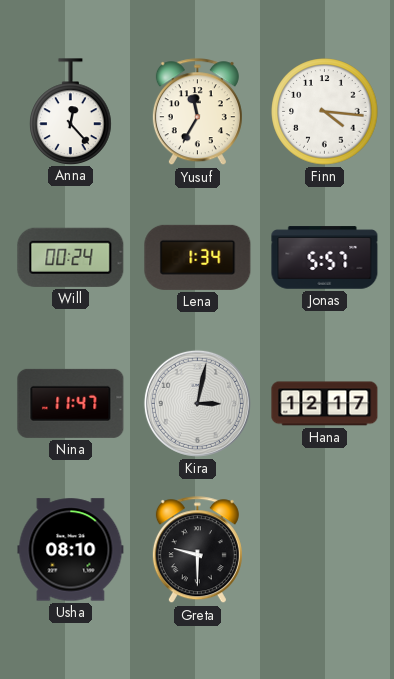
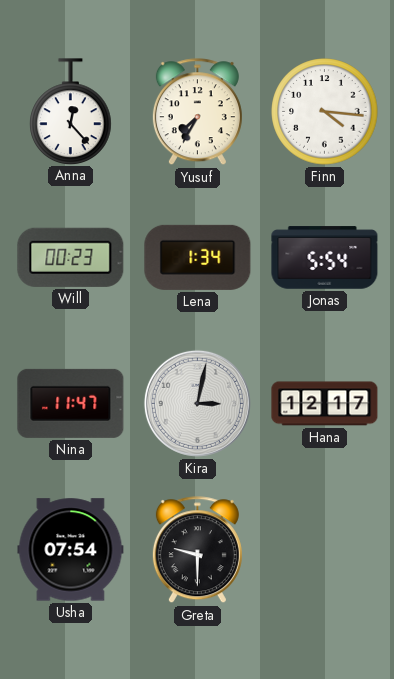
Yusuf: 11:35 -> 7:35
Will: 00:24 -> 00:23
Jonas: 5:57 -> 5:54
Usha: 08:10 -> 07:54
